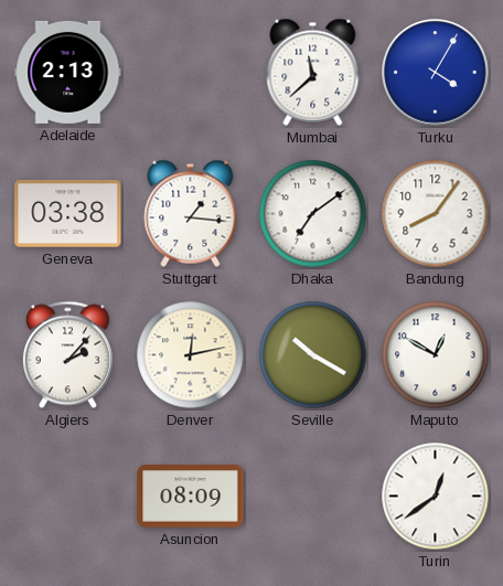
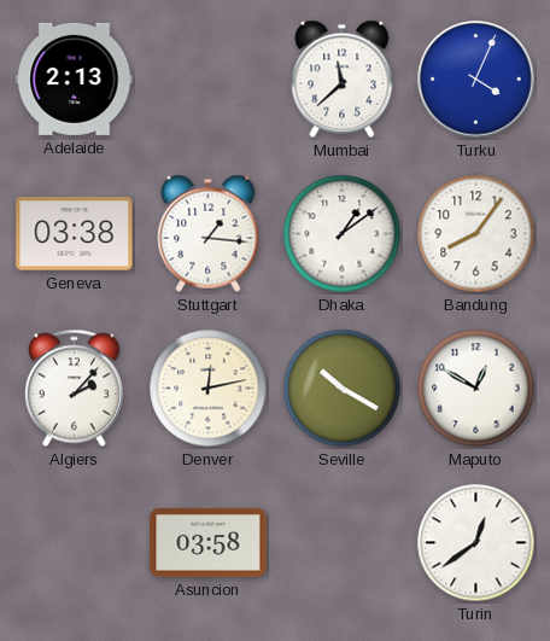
Turku: 4:05 -> 4:04
Dhaka: 7:09 -> 1:09
Asuncion: 08:09 -> 03:58
